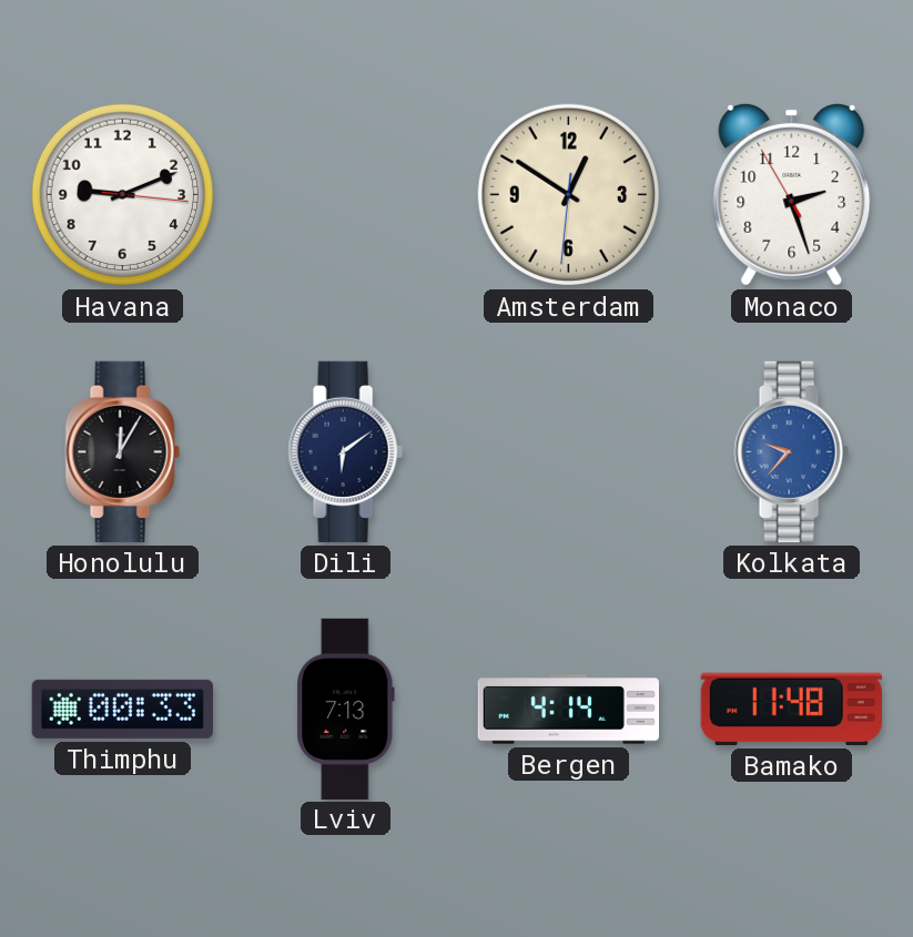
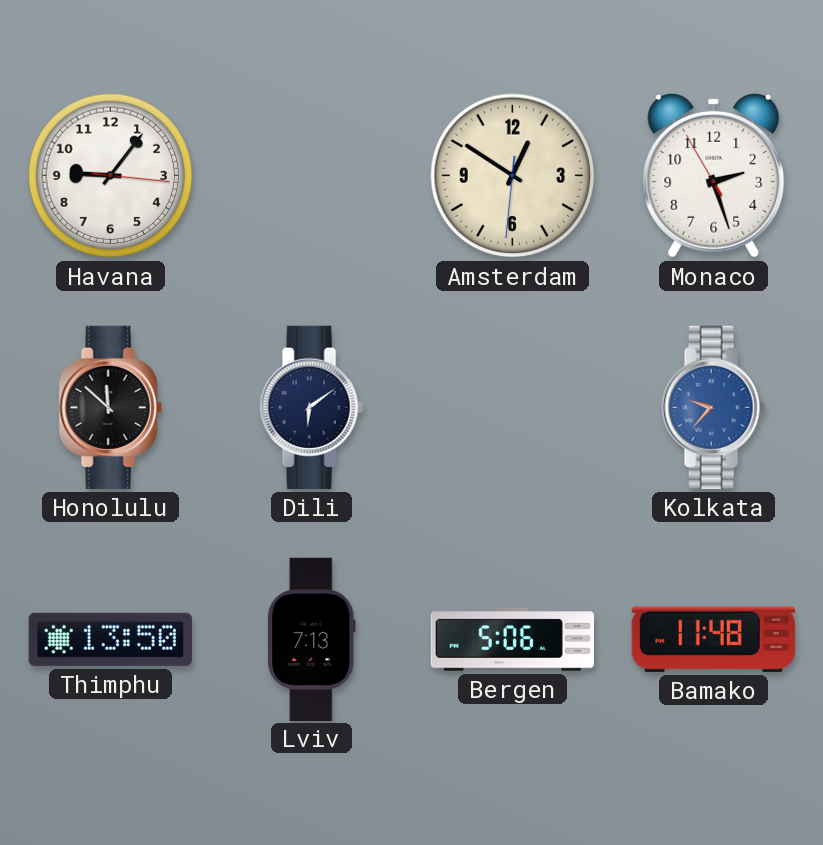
Havana: 9:11 -> 9:06
Honolulu: 12:05 -> 11:52
Thimphu: 00:33 -> 13:50
Bergen: 4:14 -> 5:06
